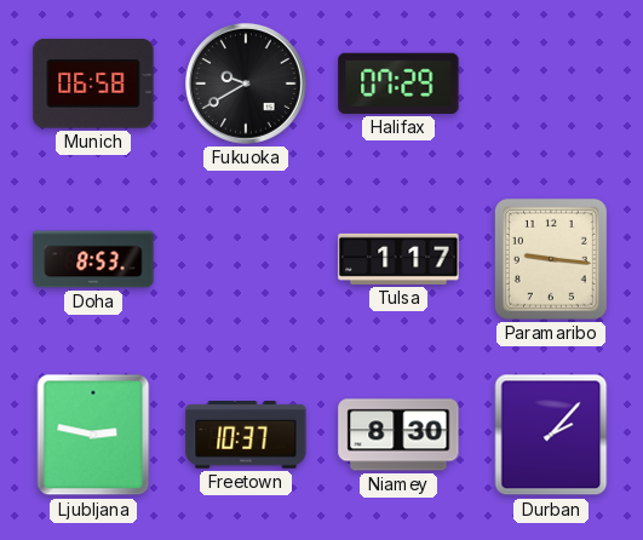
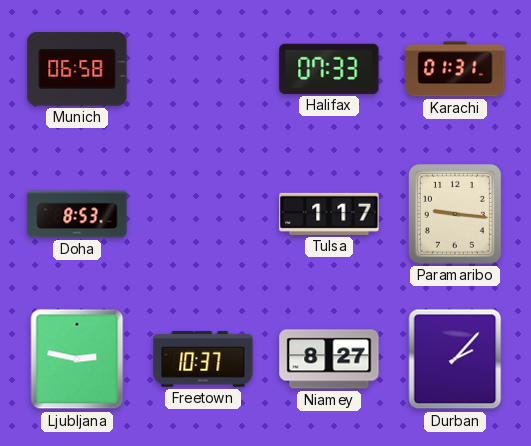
Fukuoka: 9:40 -> none
Halifax: 07:29 -> 07:33
Karachi: none -> 01:31
Niamey: 8:30 -> 8:27
